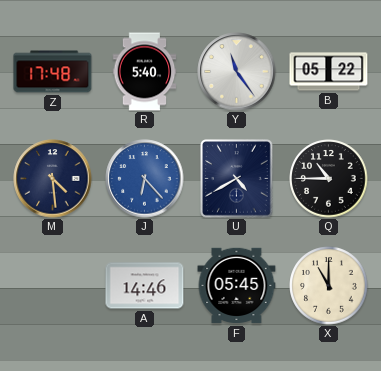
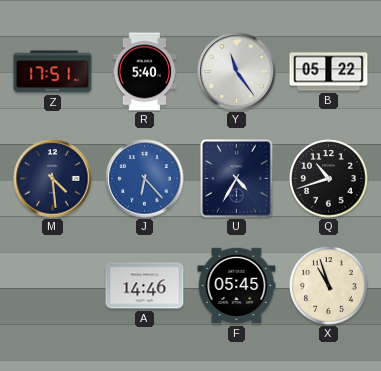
Z: 17:48 -> 17:51
U: 4:40 -> 4:35
Q: 10:45 -> 10:42
X: 11:00 -> 10:57
